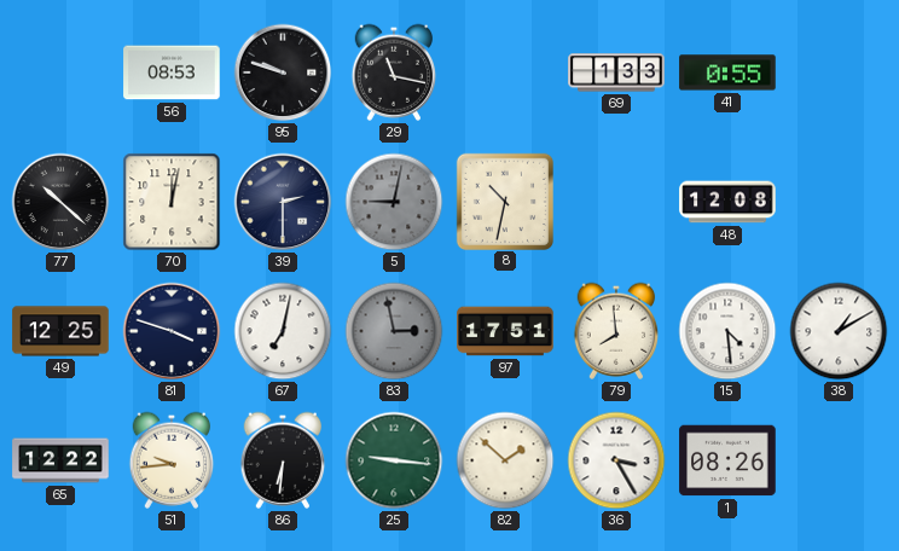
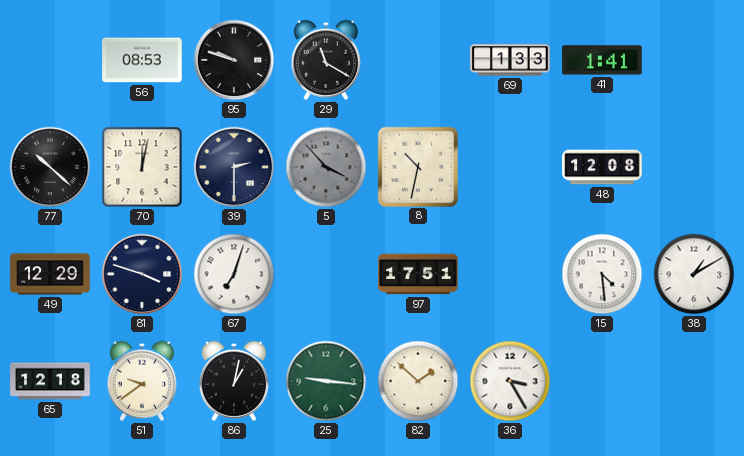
29: 11:17 -> 11:20
41: 0:55 -> 1:41
5: 9:02 -> 3:53
49: 12:25 -> 12:29
67: 7:02 -> 7:03
83: 2:58 -> none
79: 7:59 -> none
65: 12:22 -> 12:18
51: 9:44 -> 9:39
86: 6:31 -> 1:02
1: 08:26 -> none
